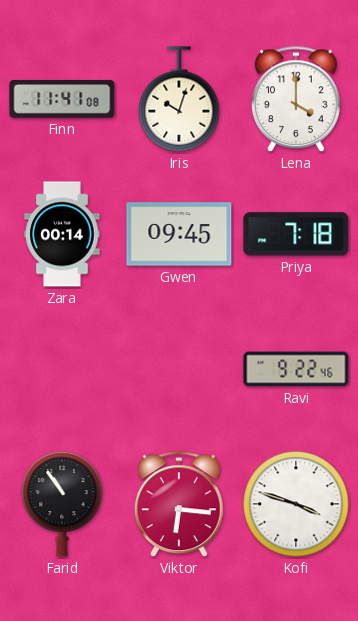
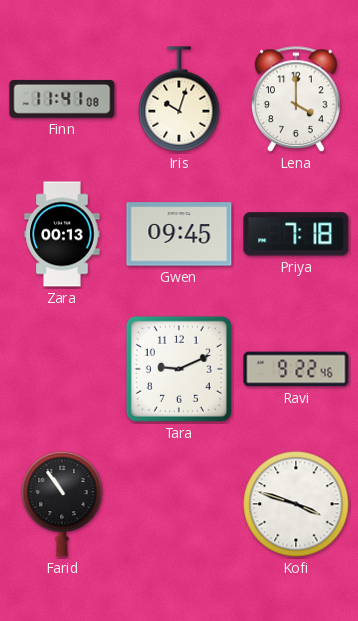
Zara: 00:14 -> 00:13
Tara: none -> 9:11
Viktor: 6:16 -> none
